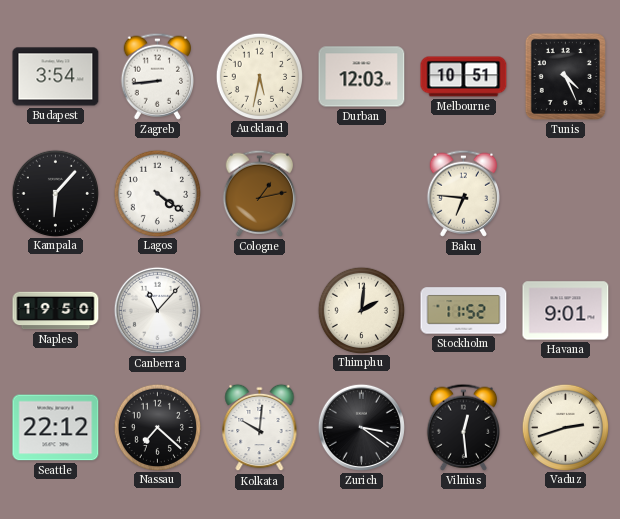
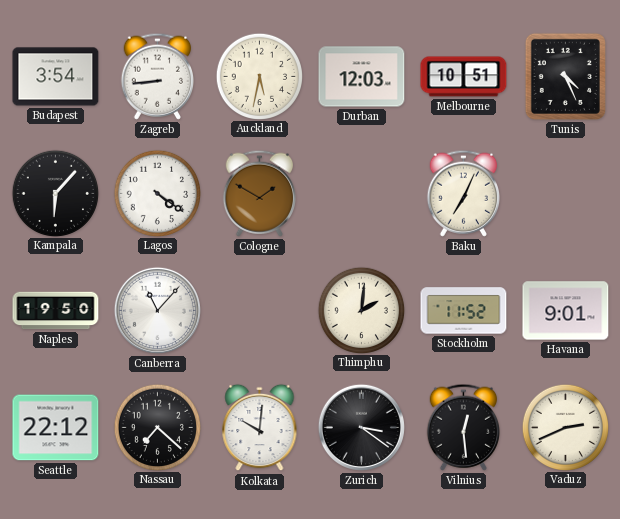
Cologne: 1:13 -> 1:50
Baku: 6:46 -> 7:04
Vaduz: 2:42 -> 2:41
